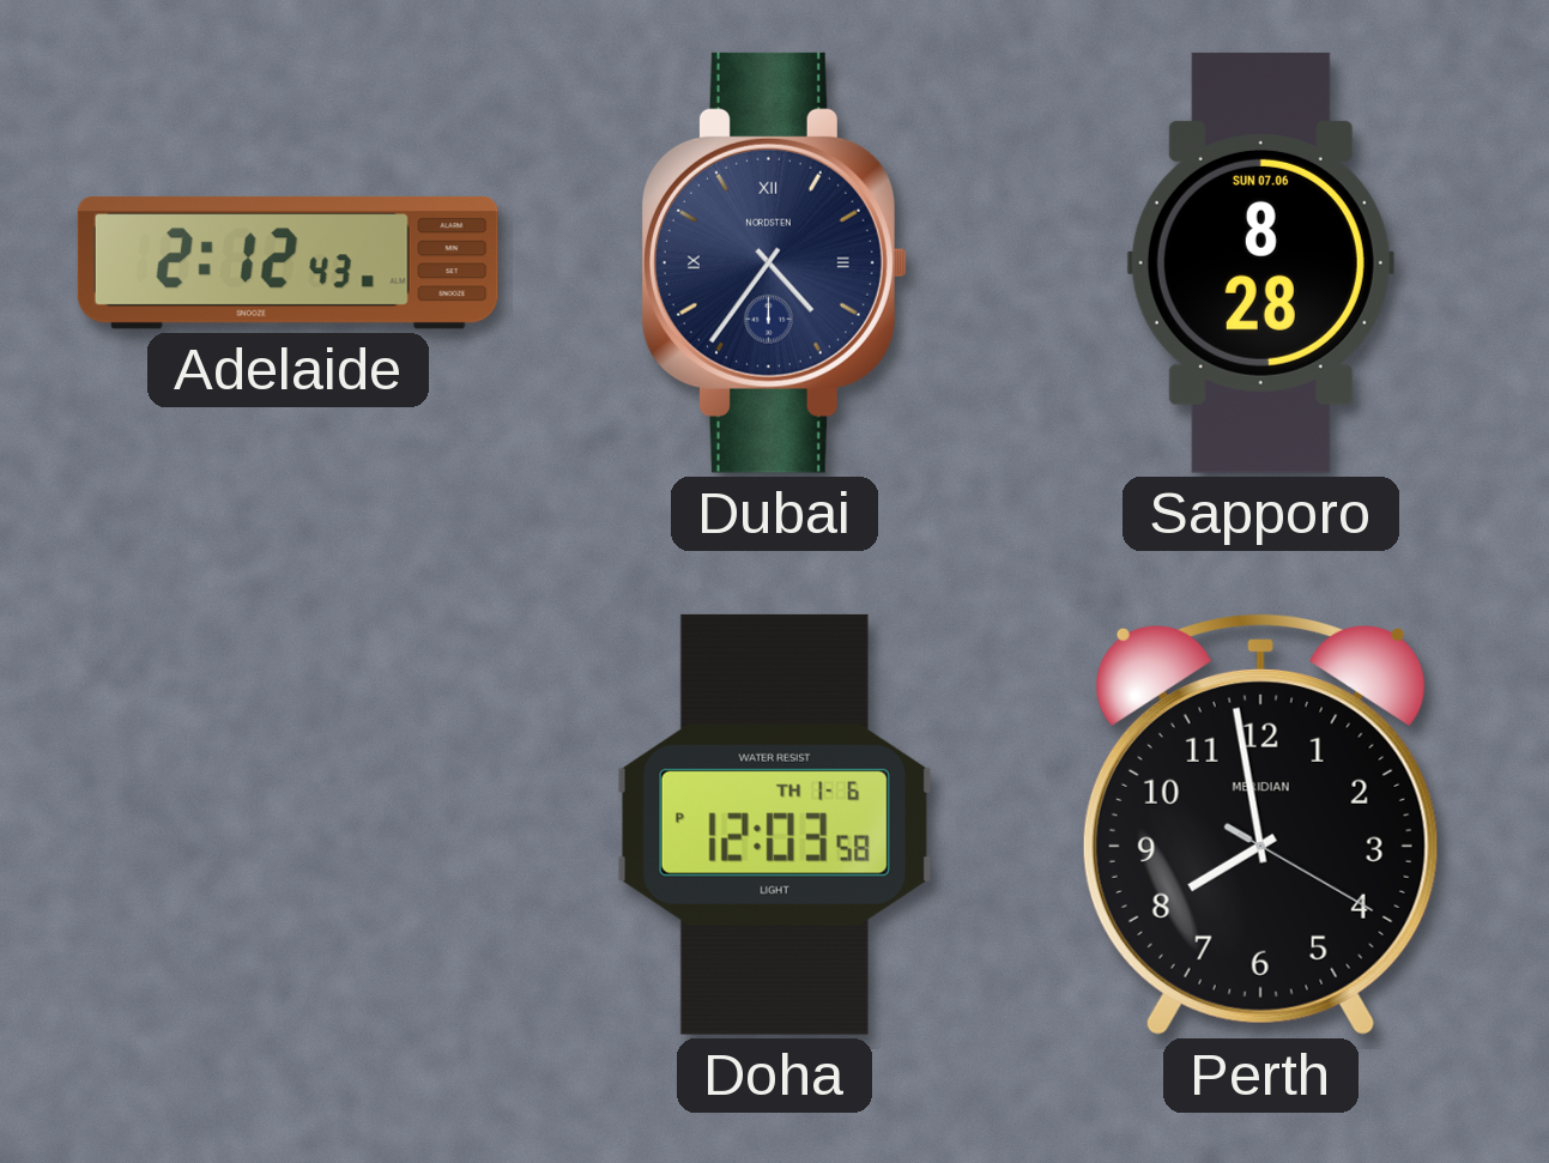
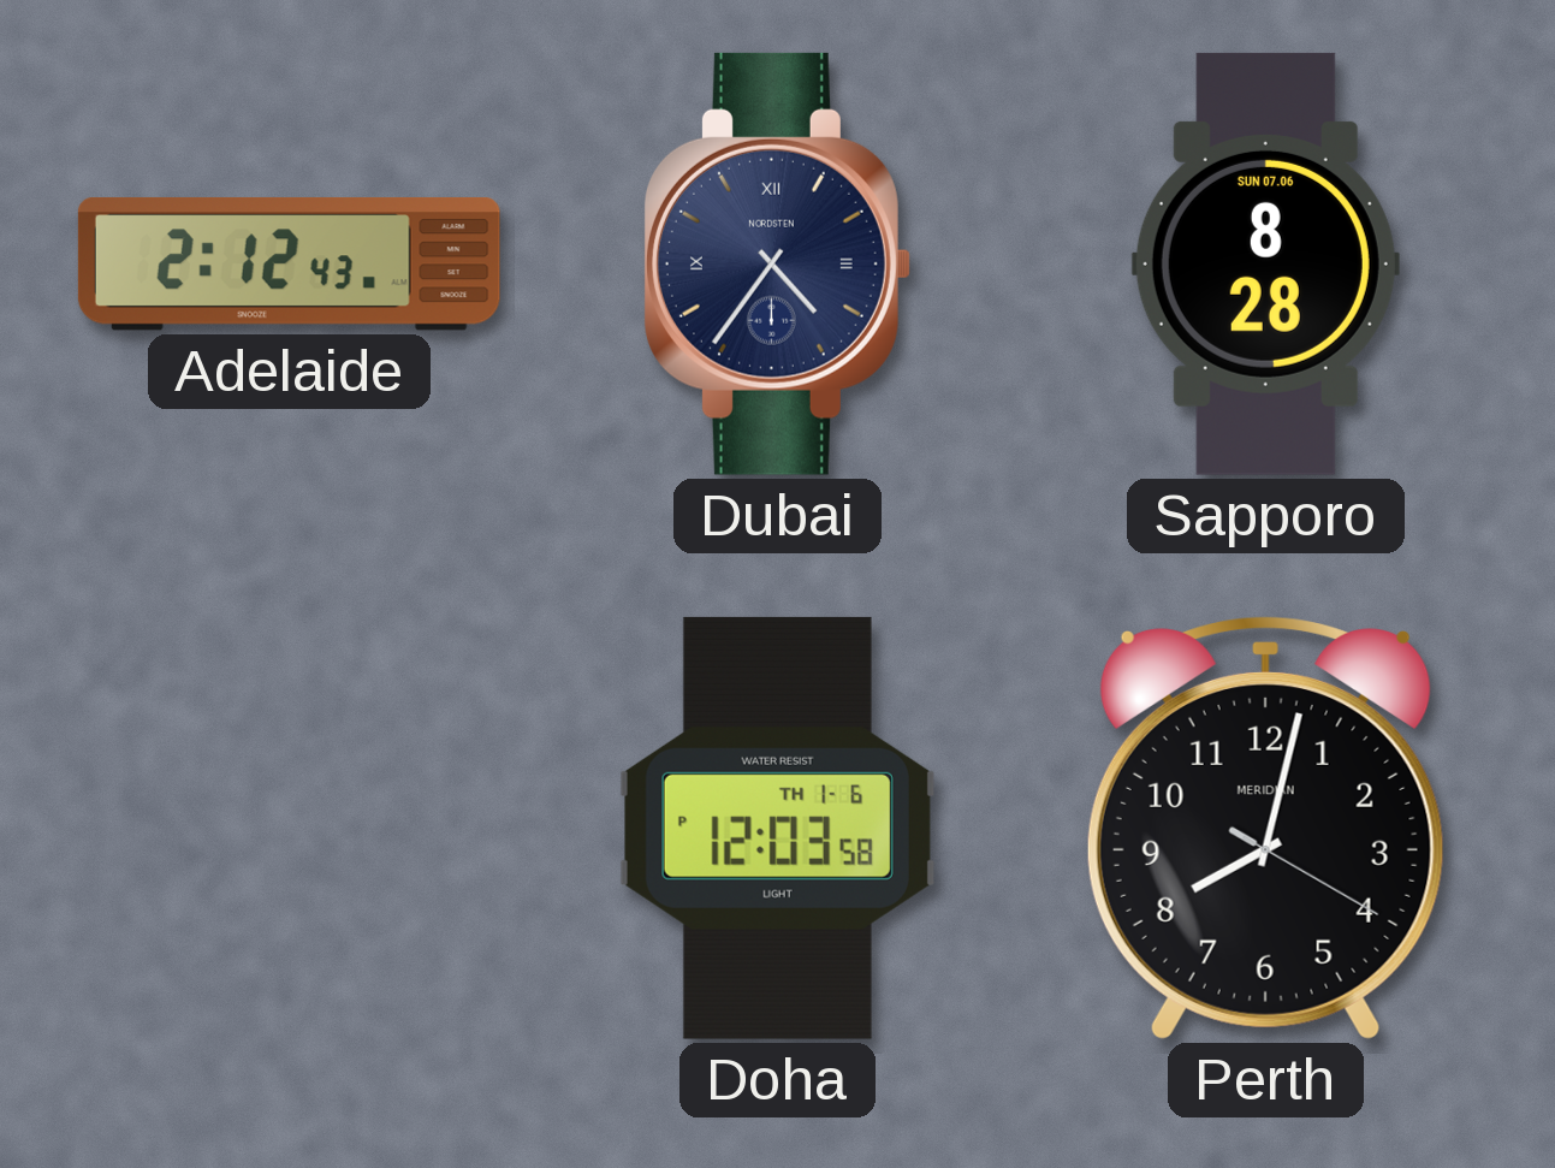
Perth: 7:58 -> 8:02
